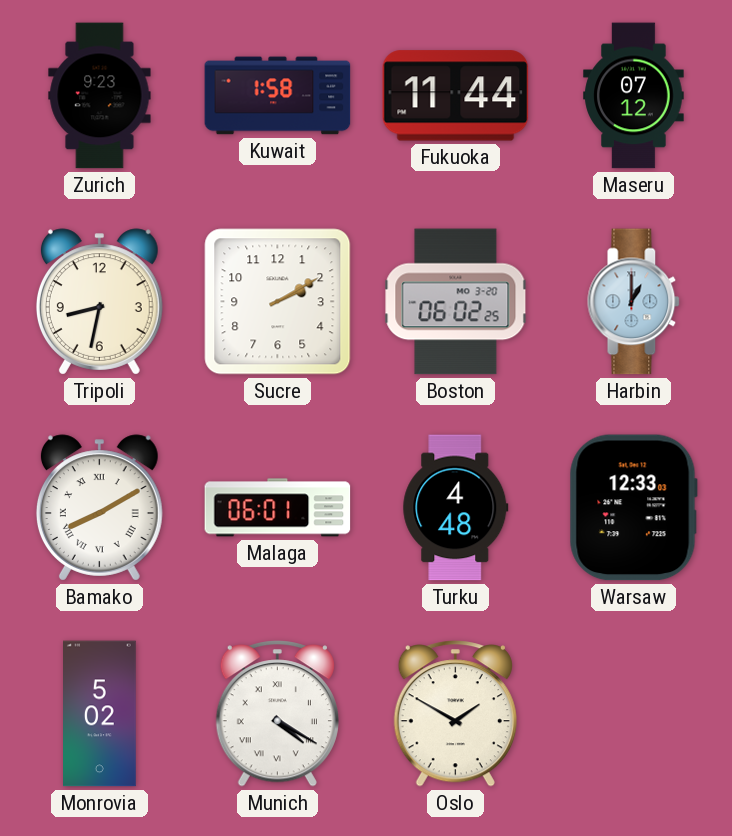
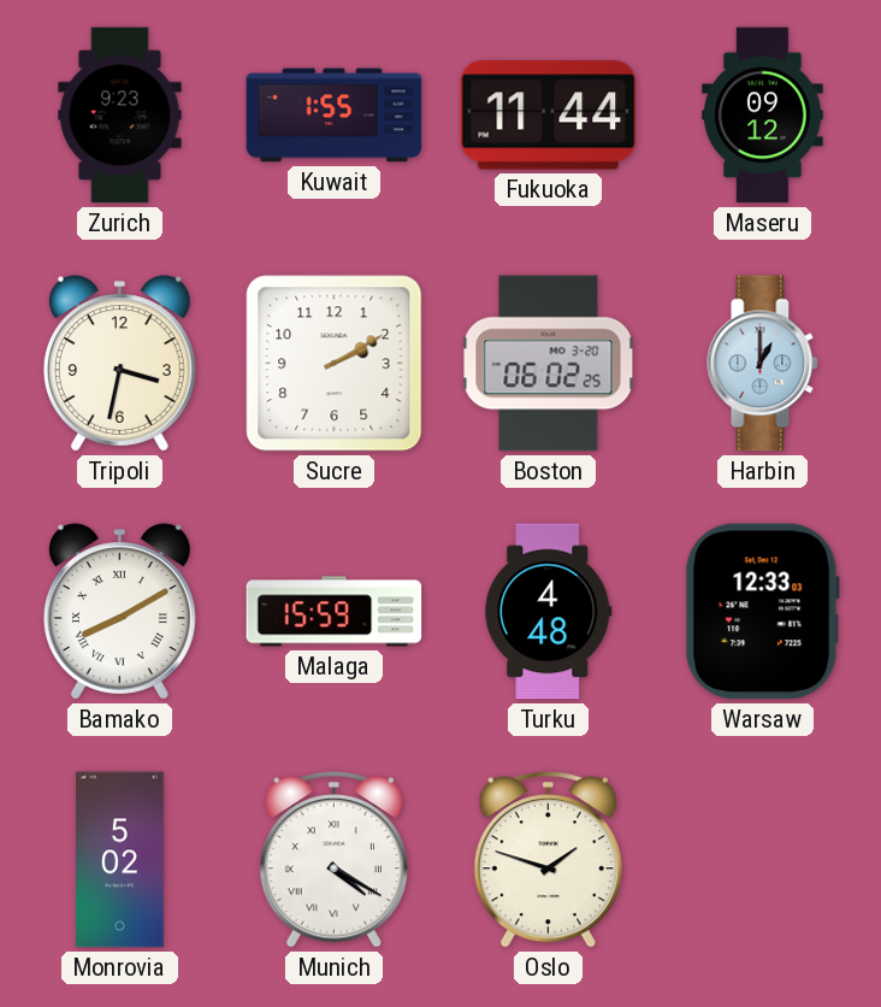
Kuwait: 1:58 -> 1:55
Maseru: 07:12 -> 09:12
Tripoli: 8:32 -> 3:32
Malaga: 06:01 -> 15:59
Oslo: 1:50 -> 1:48
